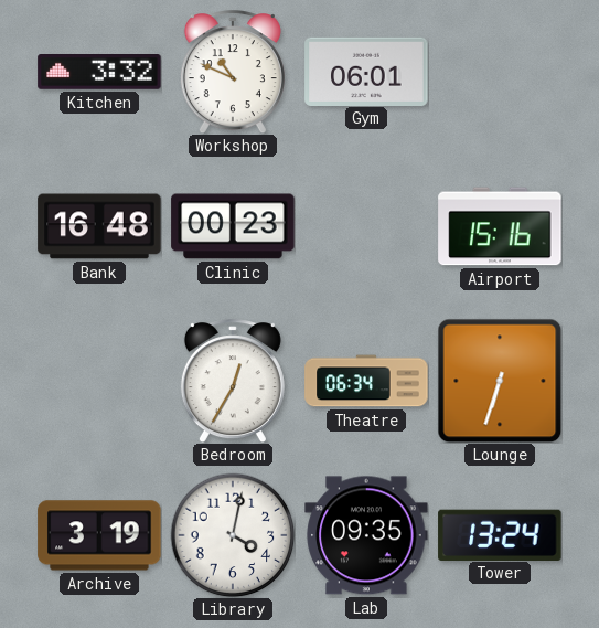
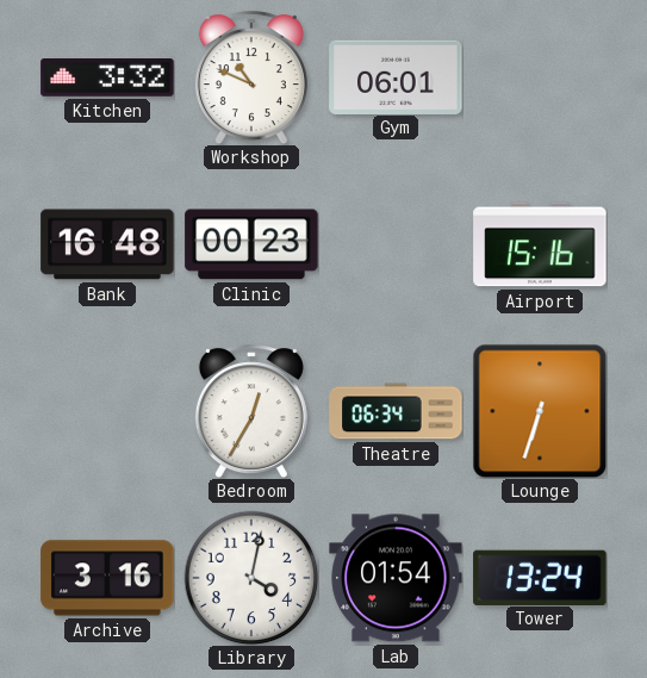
Archive: 3:19 -> 3:16
Lab: 09:35 -> 01:54
